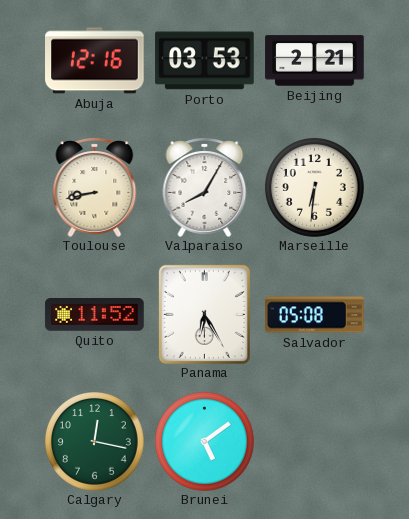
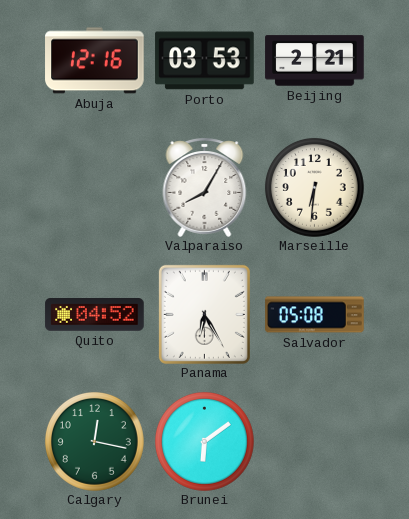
Toulouse: 8:43 -> none
Quito: 11:52 -> 04:52
Brunei: 5:09 -> 6:09
